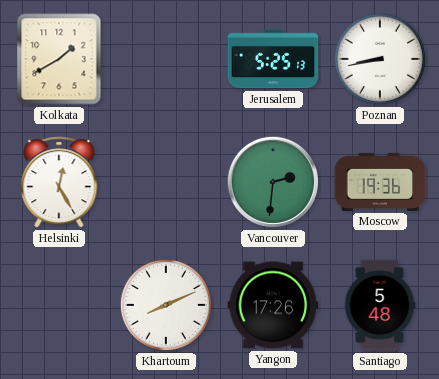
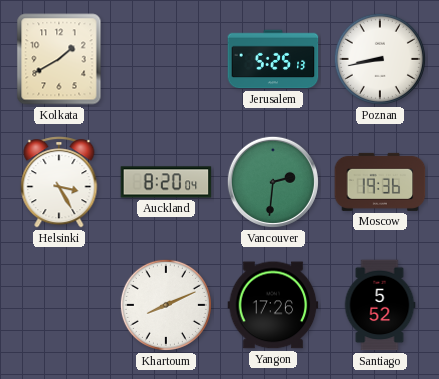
Helsinki: 12:25 -> 3:25
Auckland: none -> 8:20
Santiago: 5:48 -> 5:52
